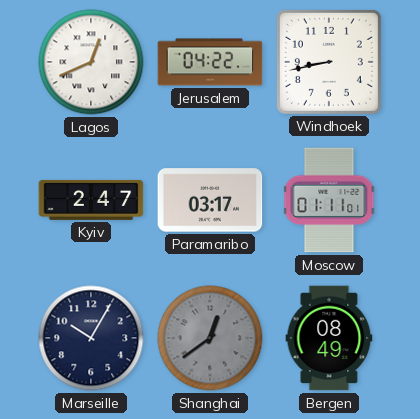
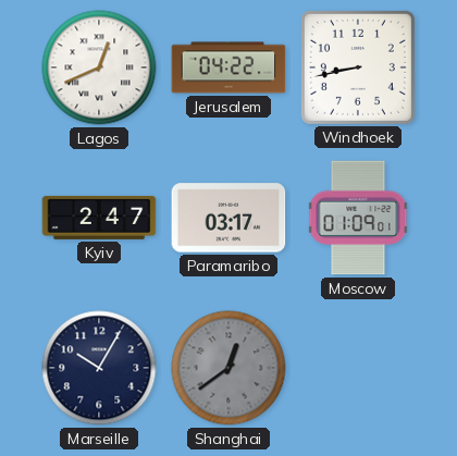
Moscow: 01:11 -> 01:09
Bergen: 08:49 -> none
